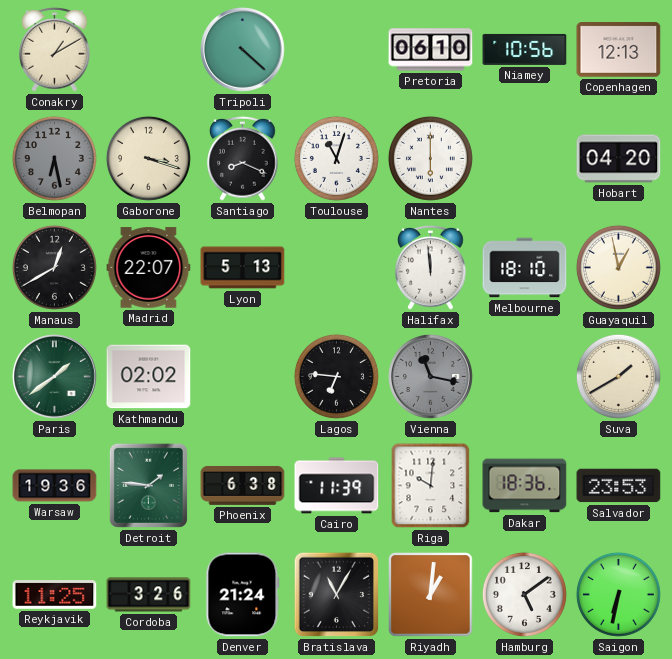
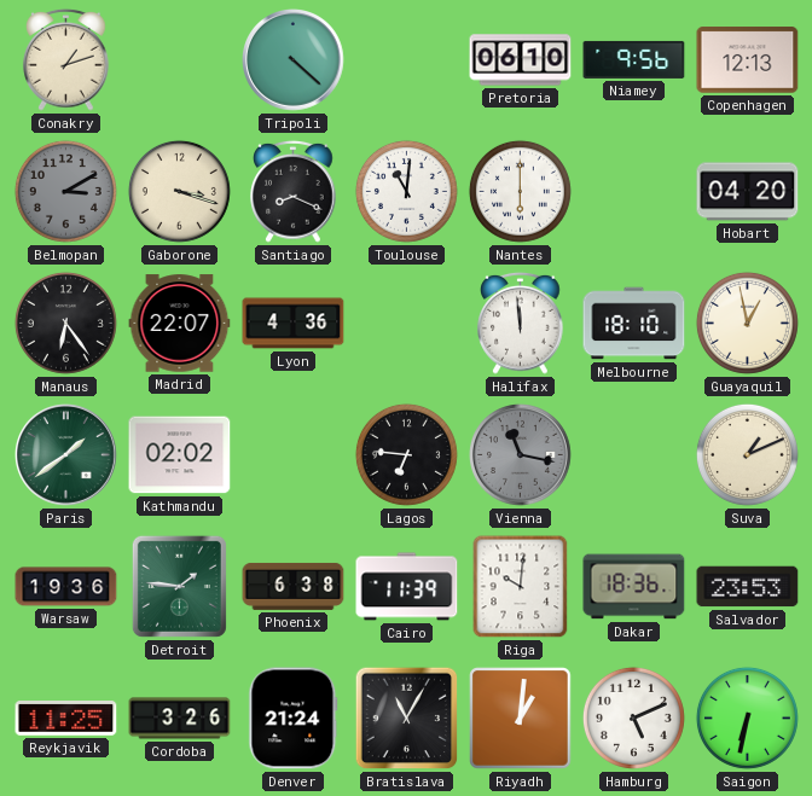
Conakry: 1:10 -> 1:12
Niamey: 10:56 -> 9:56
Belmopan: 6:28 -> 3:10
Toulouse: 11:03 -> 11:01
Manaus: 12:40 -> 6:24
Lyon: 5:13 -> 4:36
Suva: 1:40 -> 1:11
Hamburg: 5:09 -> 5:11
